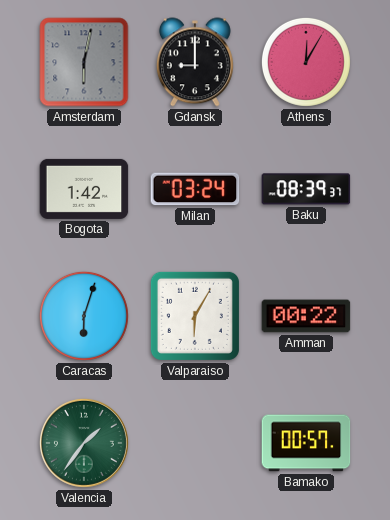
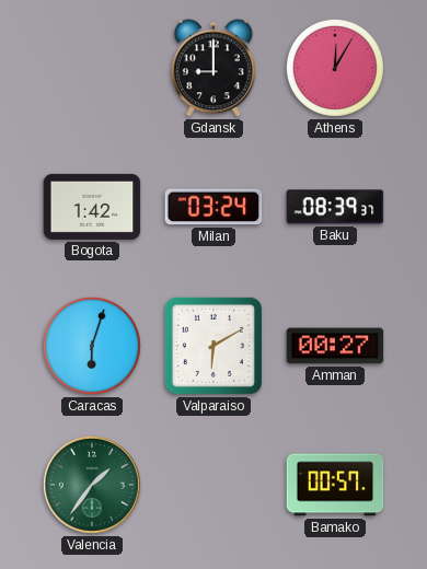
Amsterdam: 6:02 -> none
Valparaiso: 6:05 -> 6:10
Amman: 00:22 -> 00:27
